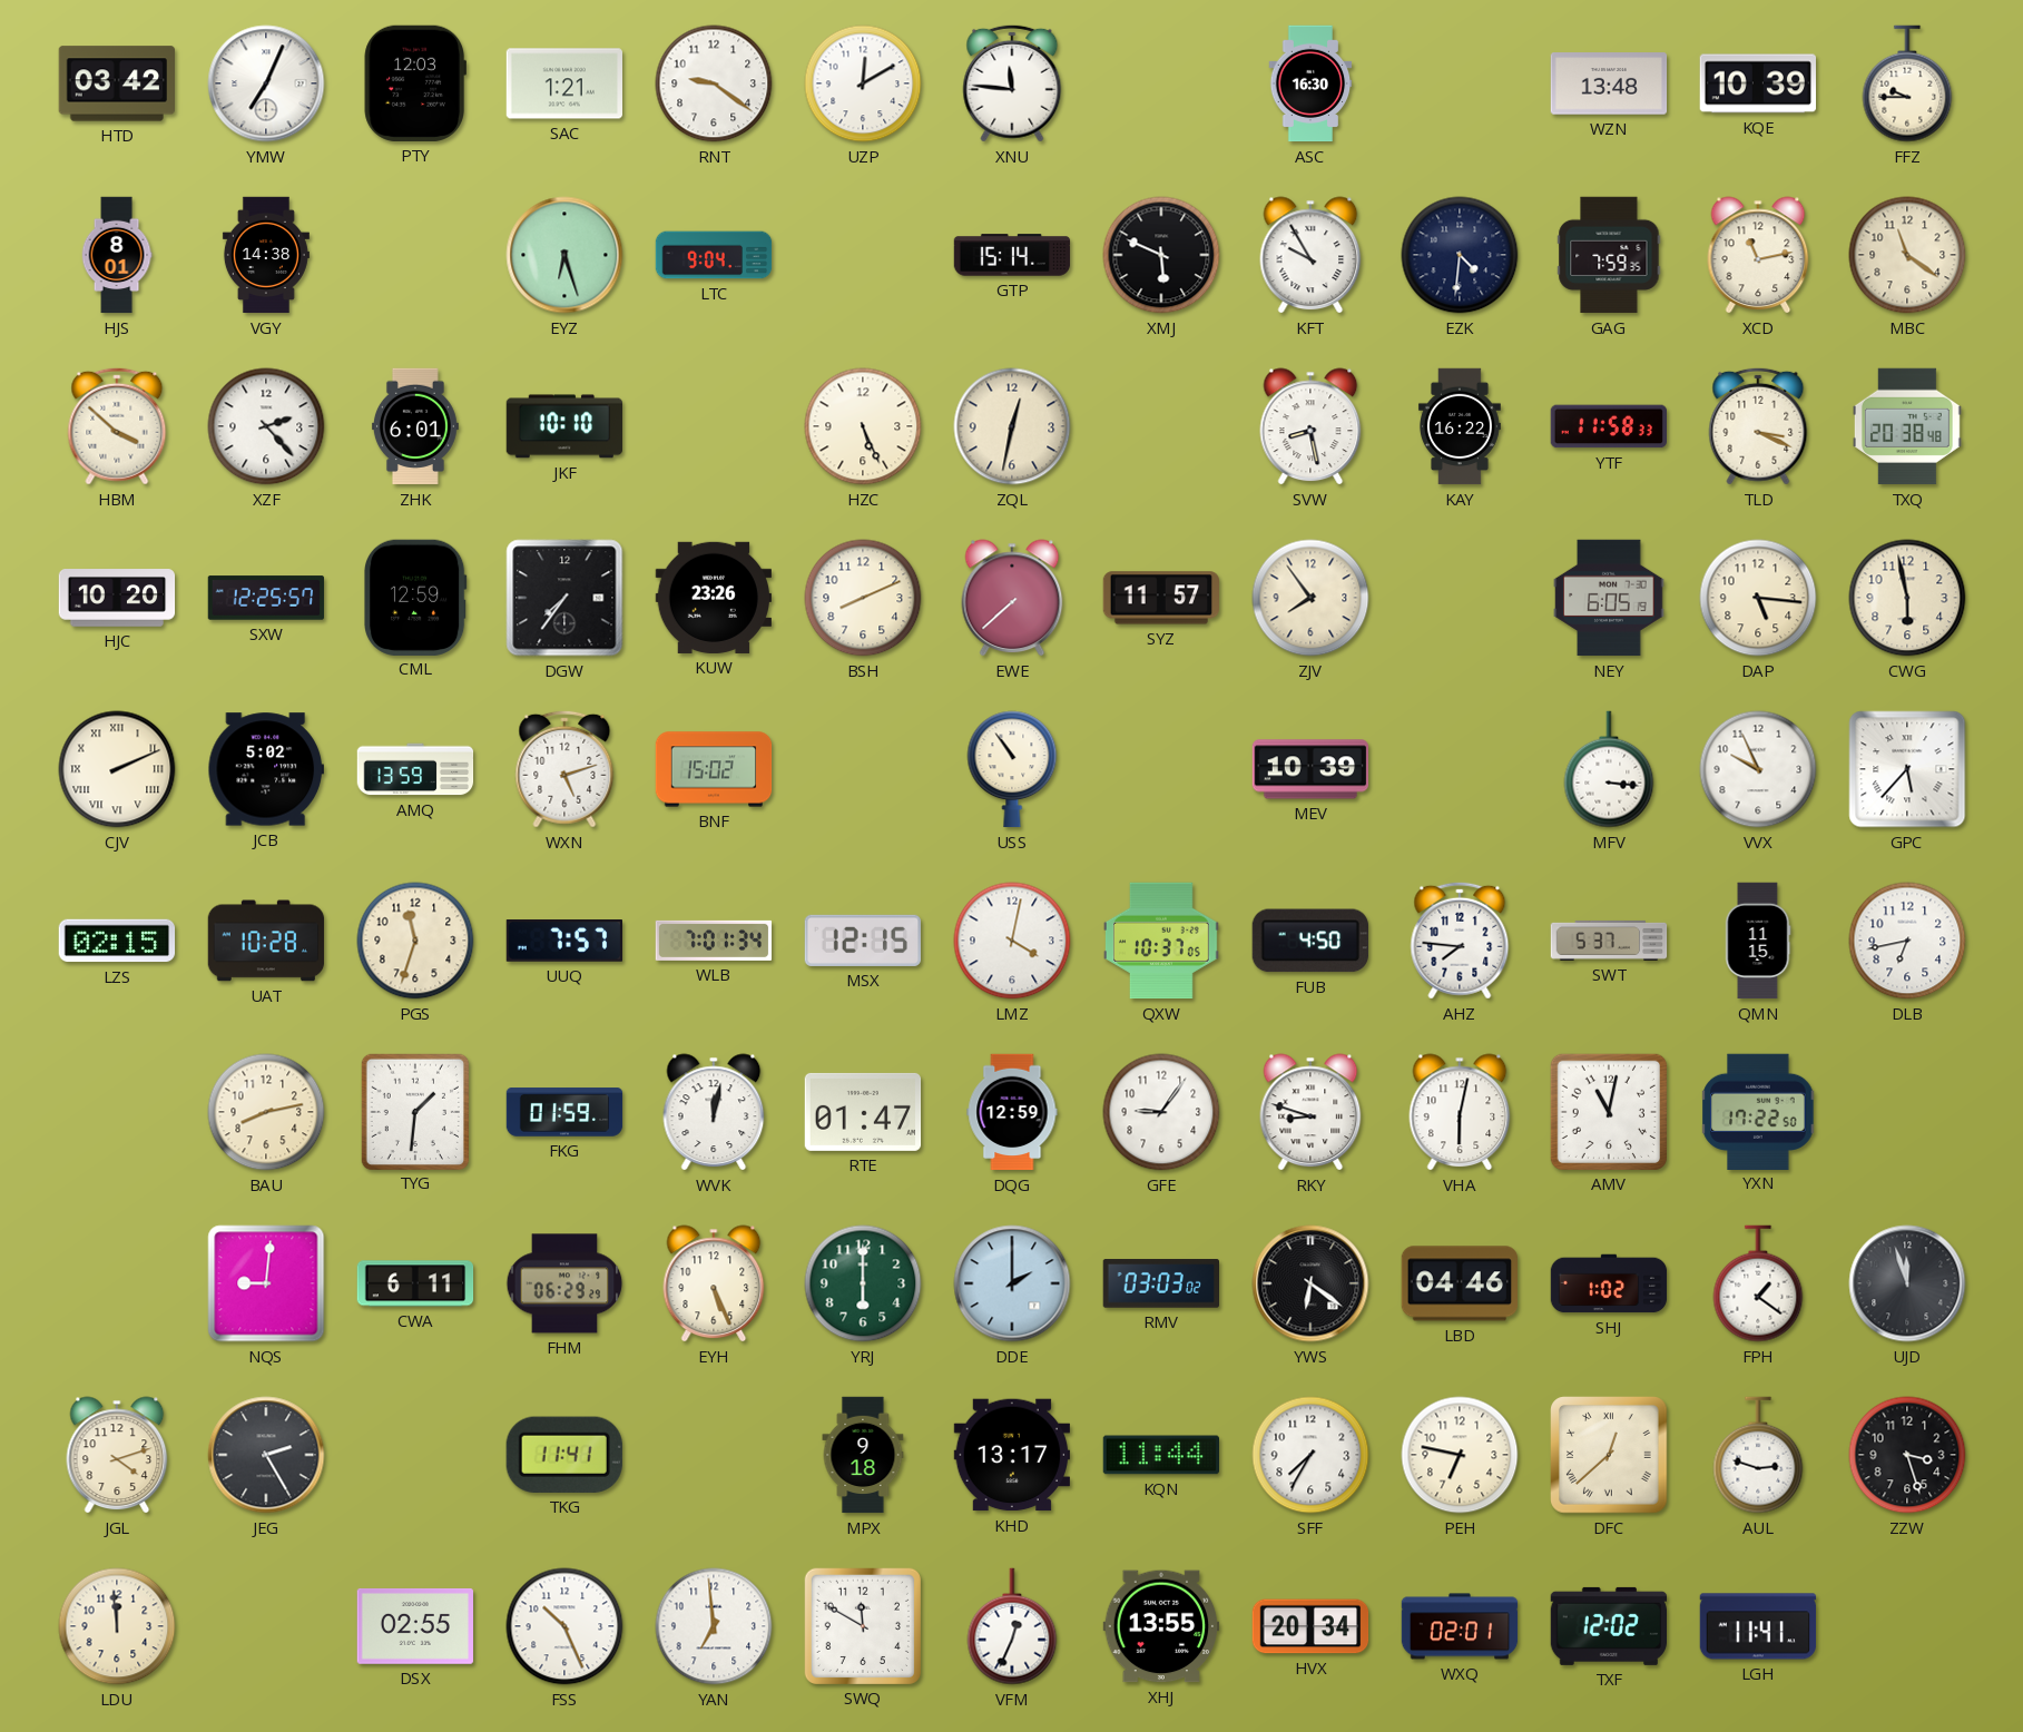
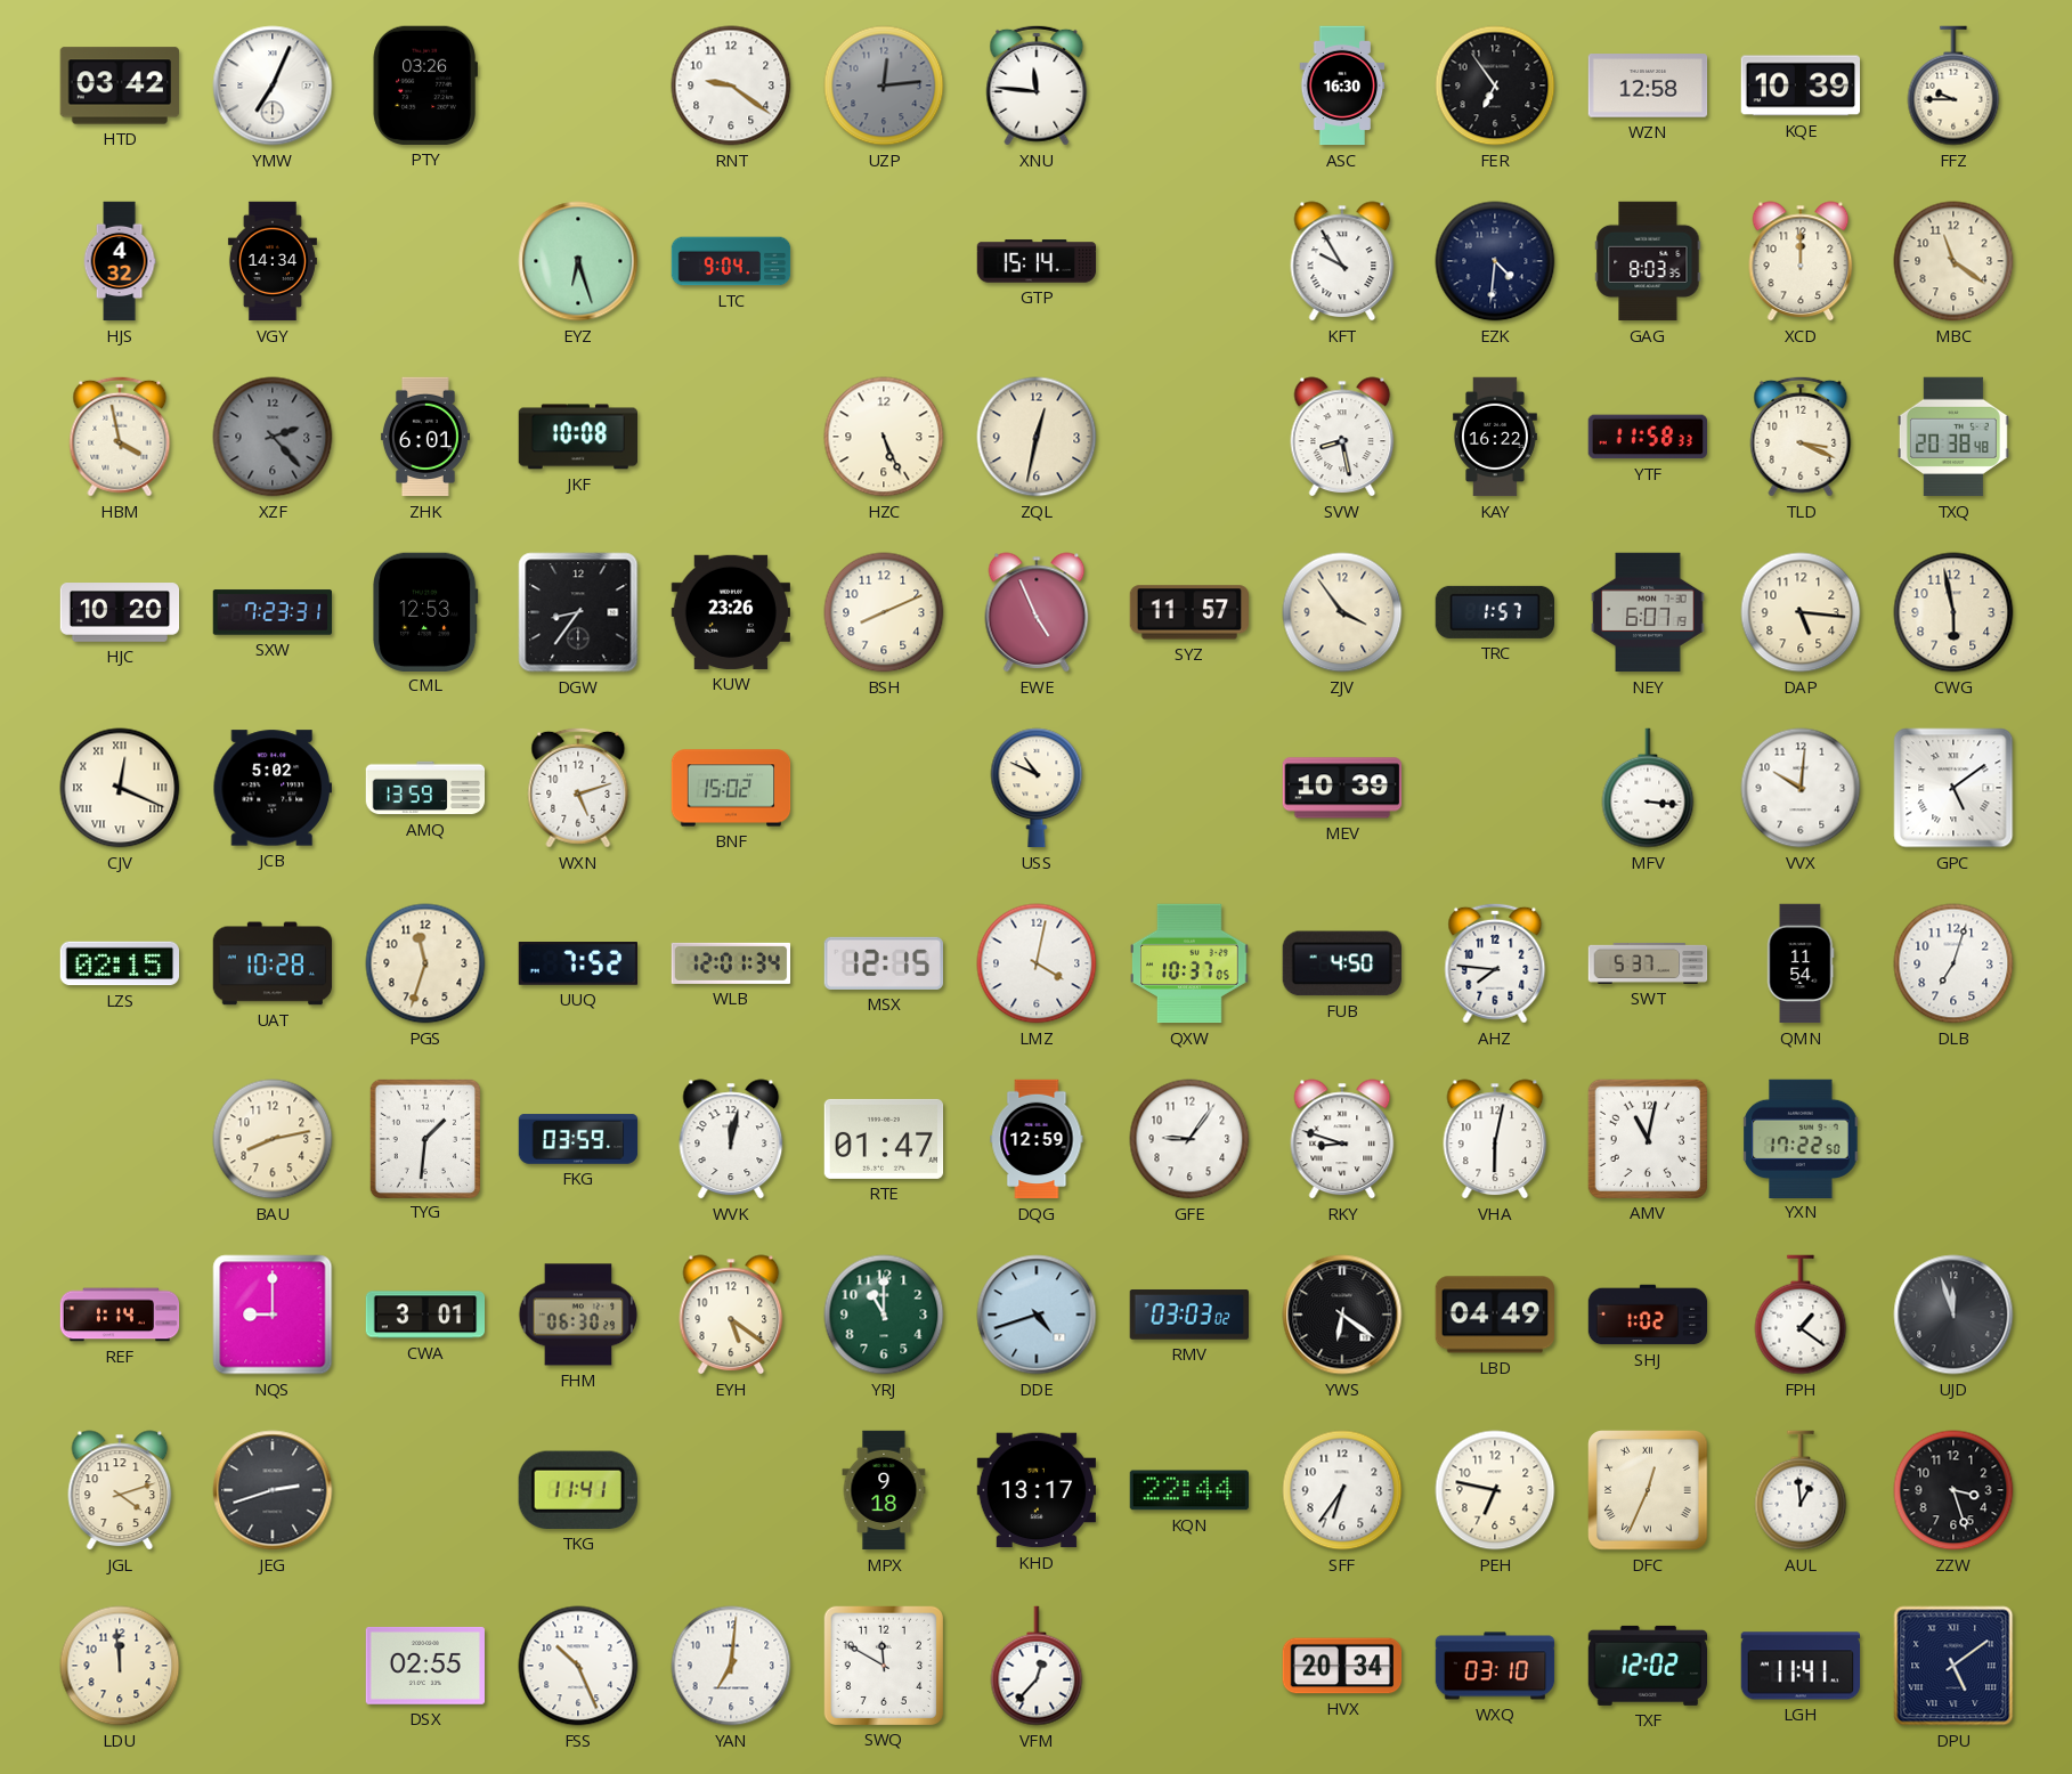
PTY: 12:03 -> 03:26
SAC: 1:21 -> none
UZP: 12:10 -> 12:14
UZP dial: white -> grey
FER: none -> 6:54
WZN: 13:48 -> 12:58
HJS: 8:01 -> 4:32
VGY: 14:38 -> 14:34
XMJ: 5:49 -> none
GAG: 7:59 -> 8:03
XCD: 11:13 -> 12:00
HBM: 3:52 -> 3:58
XZF dial: white -> grey
JKF: 10:10 -> 10:08
SXW: 12:25 -> 7:23
CML: 12:59 -> 12:53
DGW: 7:36 -> 8:36
EWE: 7:38 -> 4:56
ZJV: 7:54 -> 3:54
TRC: none -> 1:57
NEY: 6:05 -> 6:07
CJV: 2:11 -> 12:19
USS: 10:54 -> 10:49
VVX: 9:56 -> 10:01
GPC: 5:37 -> 5:09
UUQ: 7:57 -> 7:52
WLB: 7:01 -> 12:01
QMN: 11:15 -> 11:54
DLB: 6:43 -> 7:03
FKG: 01:59 -> 03:59
REF: none -> 1:14
NQS: 9:01 -> 9:00
CWA: 6:11 -> 3:01
FHM: 06:29 -> 06:30
EYH: 5:26 -> 5:21
YRJ: 6:00 -> 11:00
DDE: 2:00 -> 4:42
LBD: 04:46 -> 04:49
JEG: 2:25 -> 2:42
KQN: 11:44 -> 22:44
SFF: 7:35 -> 6:36
DFC: 12:38 -> 12:34
AUL: 2:48 -> 12:59
YAN: 6:59 -> 7:01
VFM: 12:34 -> 12:37
XHJ: 13:55 -> none
WXQ: 02:01 -> 03:10
DPU: none -> 5:09
